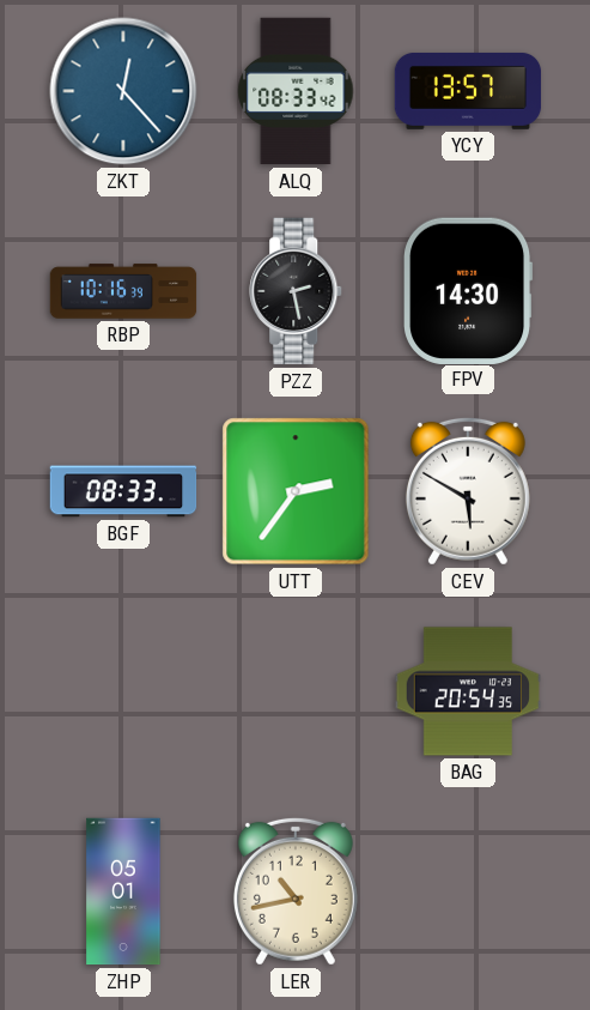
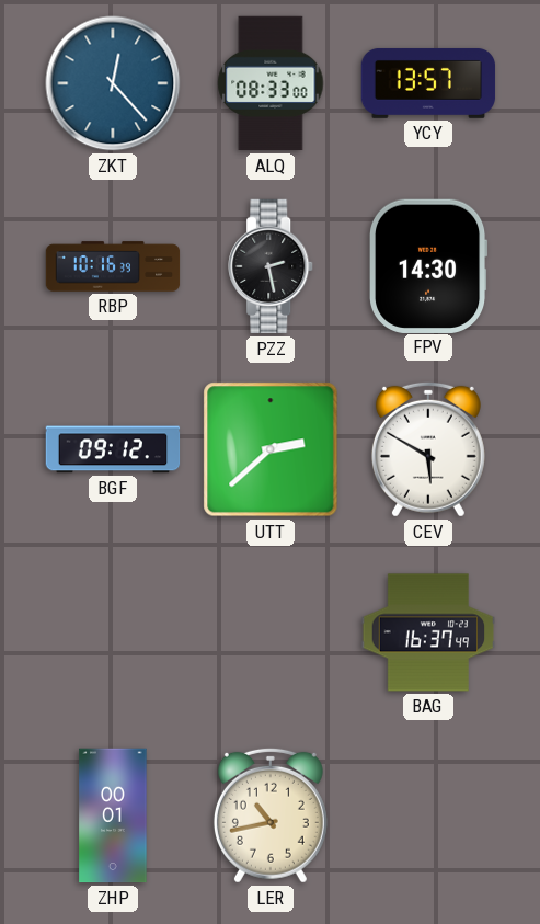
ALQ: 08:33:42 -> 08:33:00
BGF: 08:33 -> 09:12
UTT: 2:36 -> 2:38
BAG: 20:54 -> 16:37
ZHP: 05:01 -> 00:01
